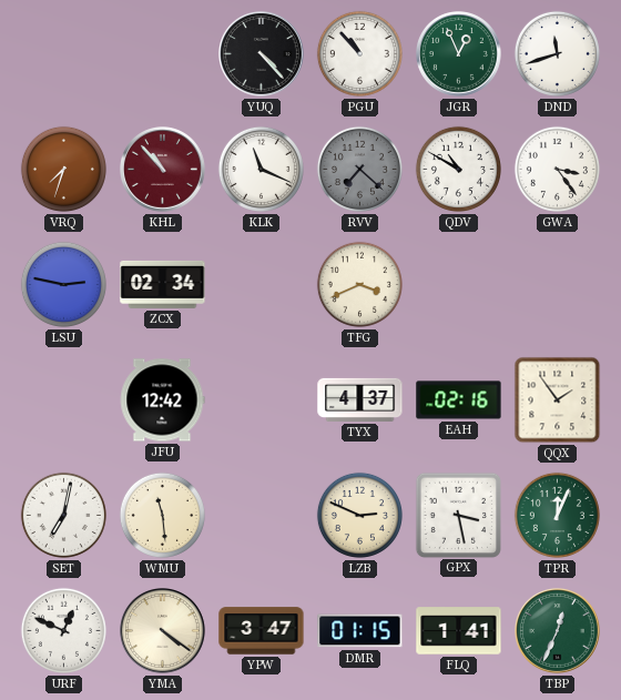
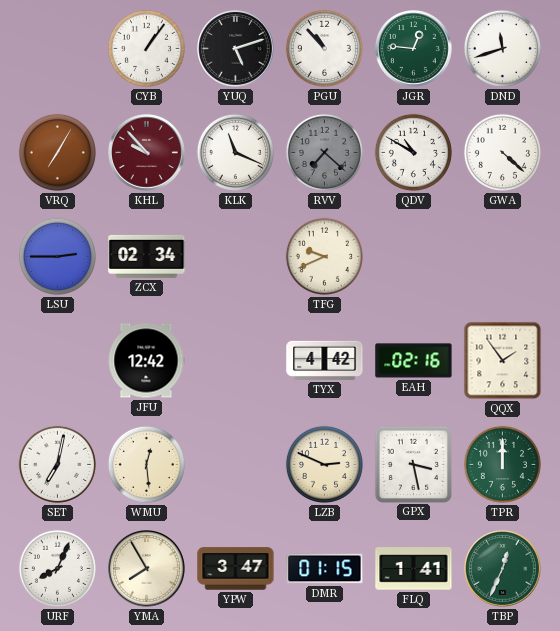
CYB: none -> 1:06
YUQ: 4:23 -> 5:12
JGR: 12:56 -> 12:46
VRQ: 7:33 -> 7:05
KHL: 10:53 -> 9:53
GWA: 3:24 -> 4:22
LSU: 2:47 -> 2:45
TFG: 3:41 -> 9:41
TYX: 4:37 -> 4:42
WMU: 11:29 -> 12:29
TPR: 12:04 -> 12:00
URF: 12:49 -> 8:04
YMA: 4:21 -> 7:55
